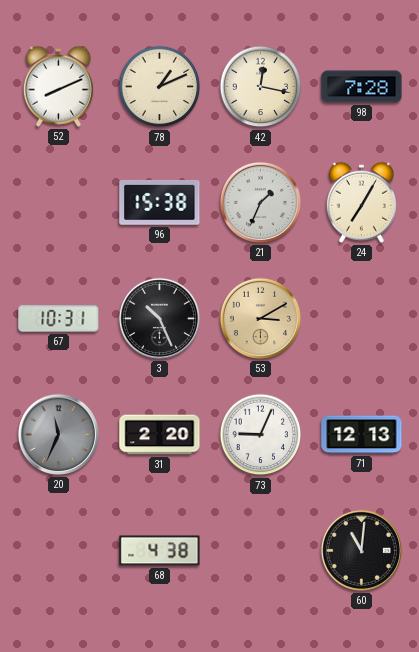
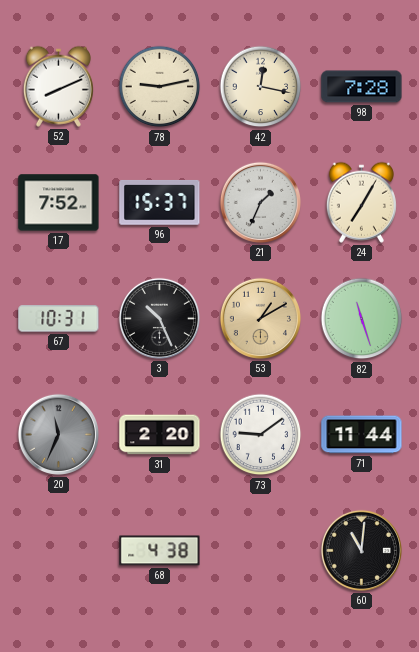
78: 1:11 -> 9:13
17: none -> 7:52
96: 15:38 -> 15:37
53: 3:10 -> 1:10
82: none -> 11:27
73: 9:04 -> 9:09
71: 12:13 -> 11:44
